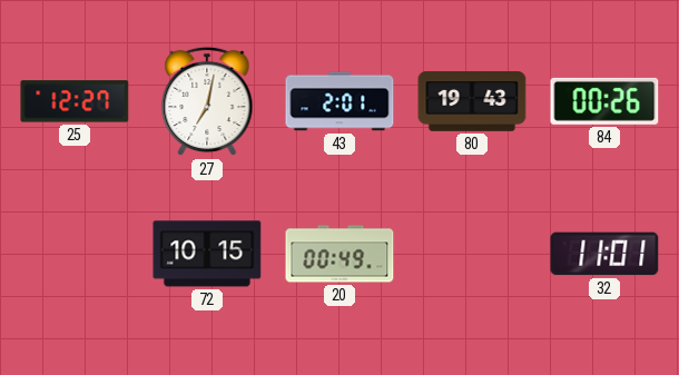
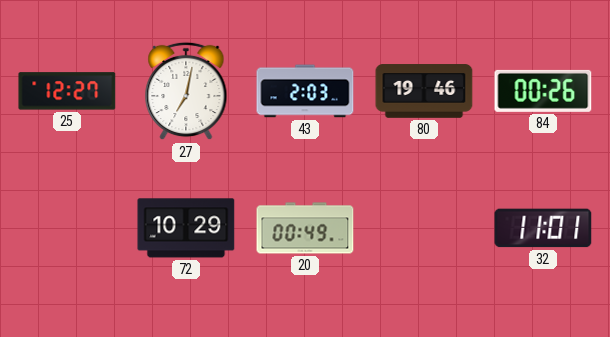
43: 2:01 -> 2:03
80: 19:43 -> 19:46
72: 10:15 -> 10:29
